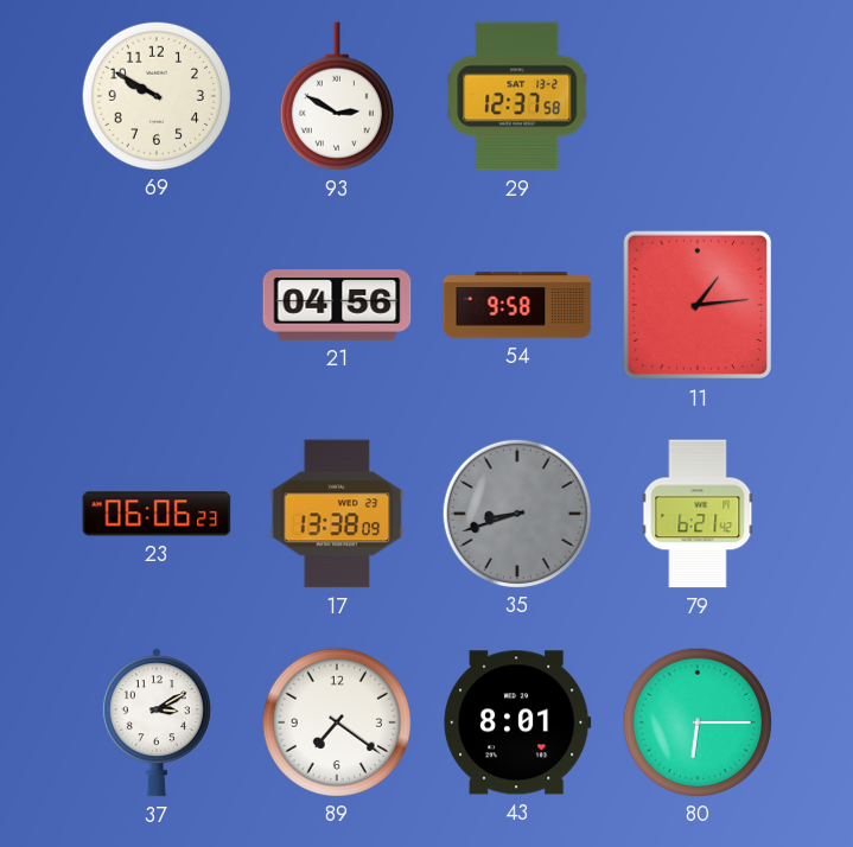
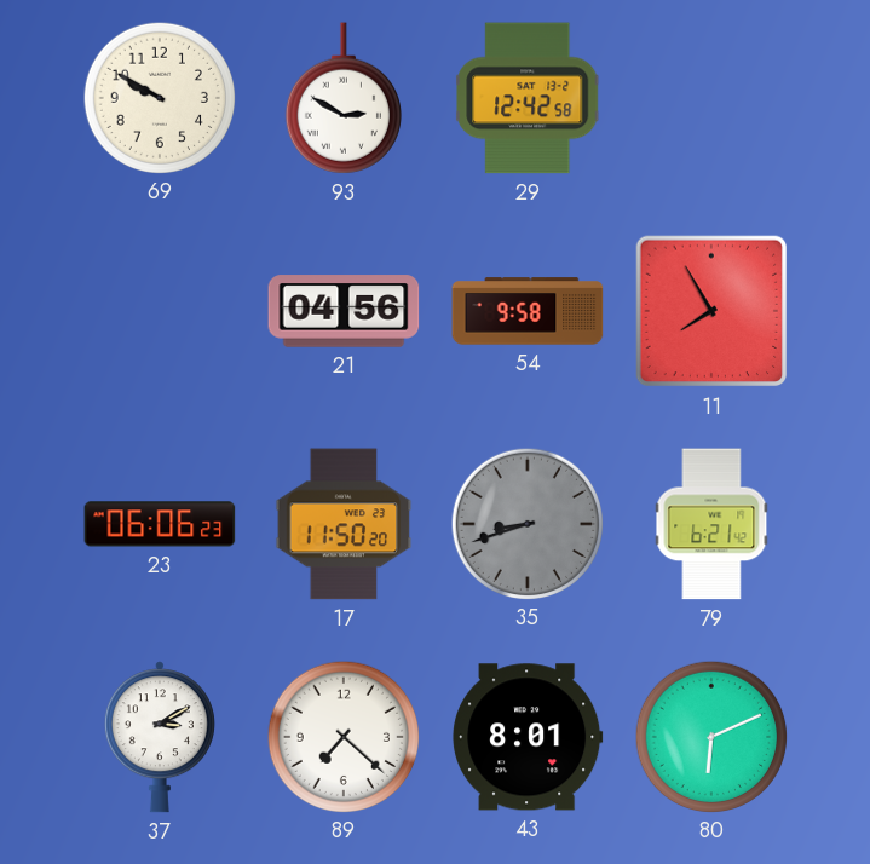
29: 12:37 -> 12:42
11: 1:14 -> 7:55
17: 13:38 -> 11:50
89: 7:21 -> 7:22
80: 6:15 -> 6:11
